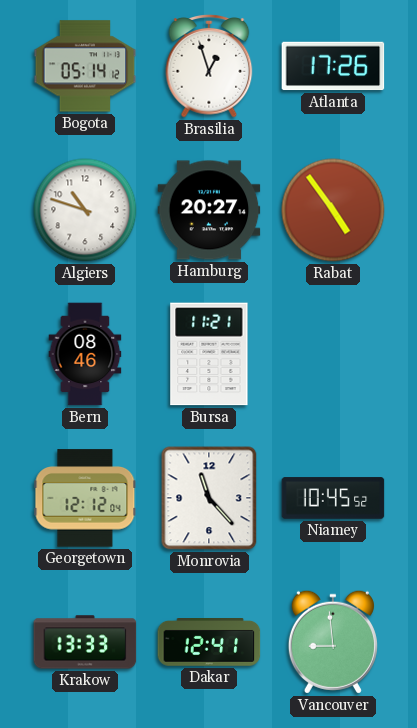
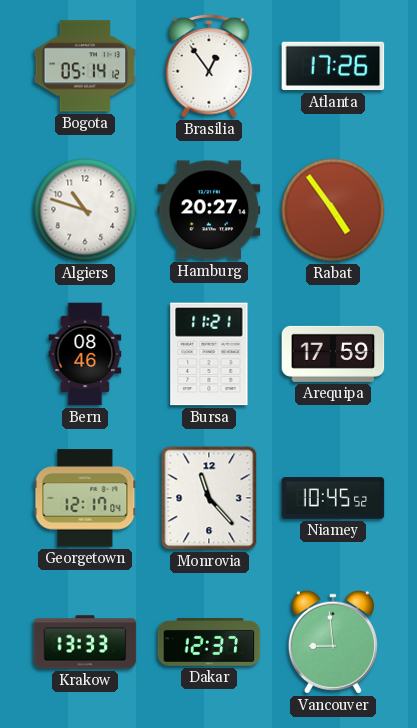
Brasilia: 12:57 -> 12:54
Arequipa: none -> 17:59
Georgetown: 12:12 -> 12:17
Dakar: 12:41 -> 12:37
